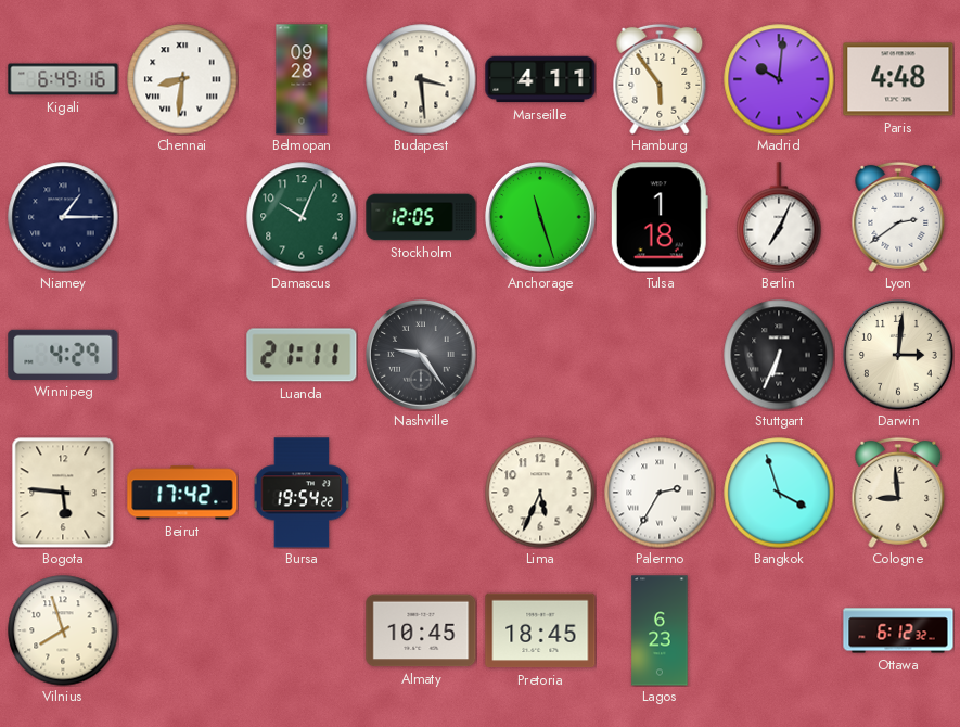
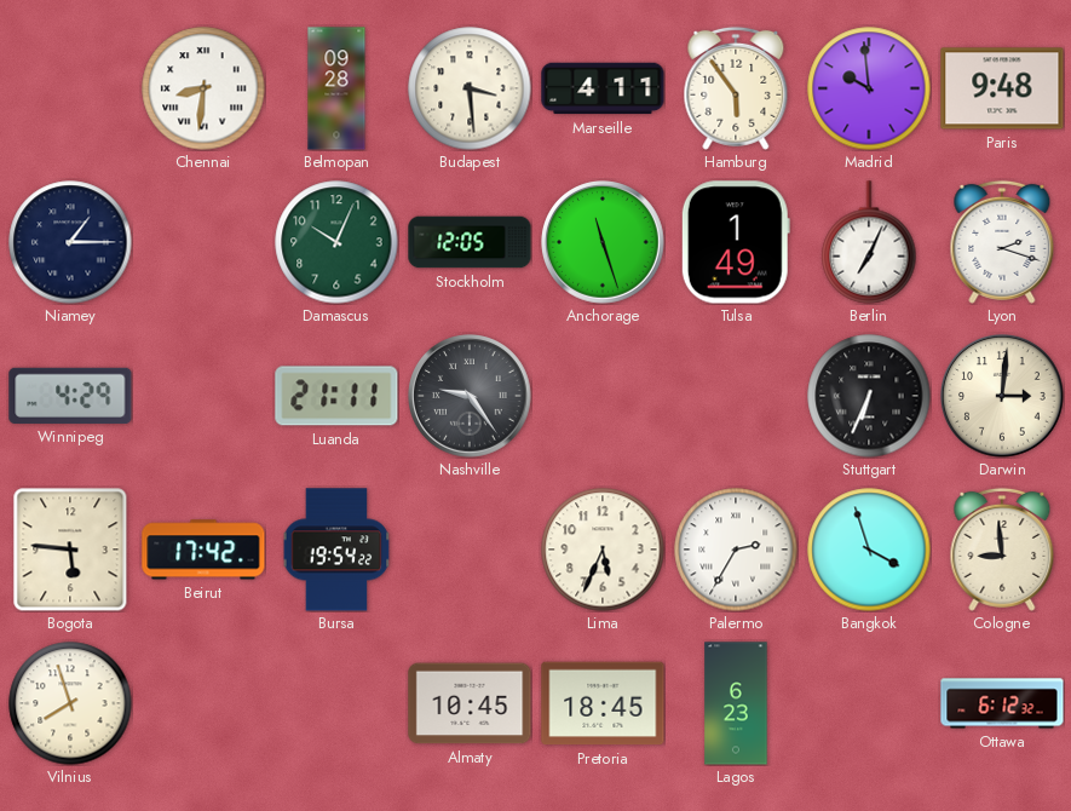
Kigali: 6:49 -> none
Madrid: 10:01 -> 9:59
Paris: 4:48 -> 9:48
Tulsa: 1:18 -> 1:49
Lyon: 2:39 -> 2:18
